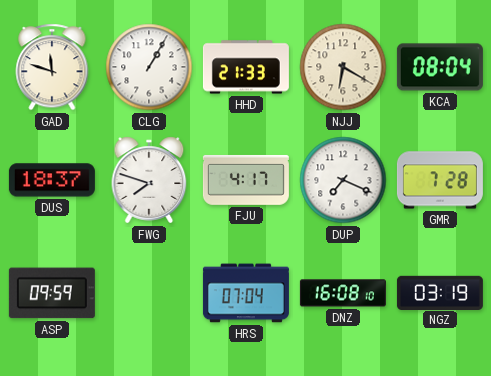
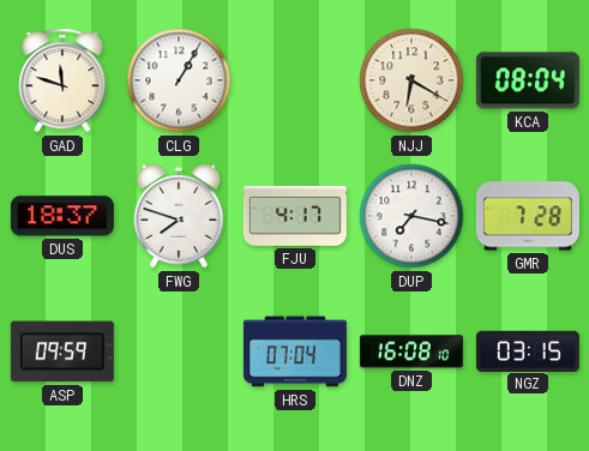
HHD: 21:33 -> none
DUP: 7:19 -> 7:17
NGZ: 03:19 -> 03:15
